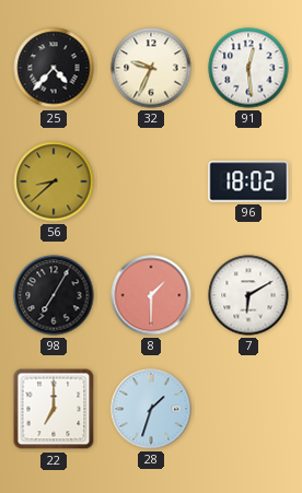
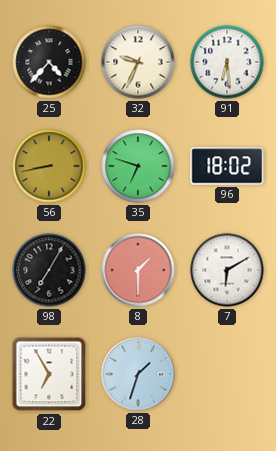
91: 12:29 -> 6:29
56: 8:38 -> 8:43
35: none -> 6:48
22: 7:00 -> 6:55
